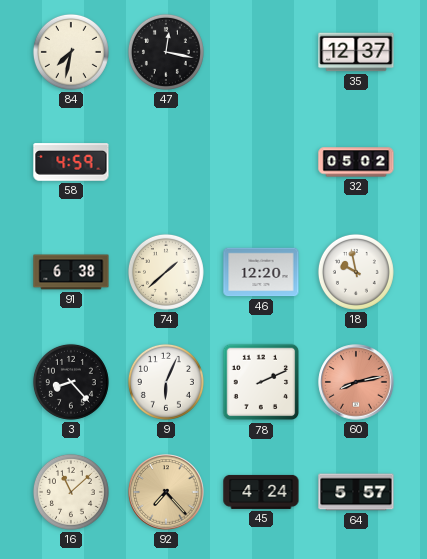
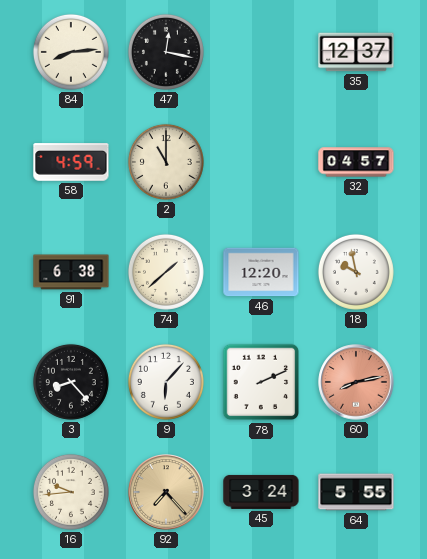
84: 7:32 -> 8:14
2: none -> 11:00
32: 05:02 -> 04:57
9: 6:04 -> 6:07
16: 11:08 -> 9:44
45: 4:24 -> 3:24
64: 5:57 -> 5:55
